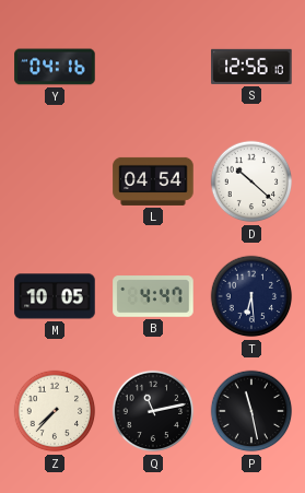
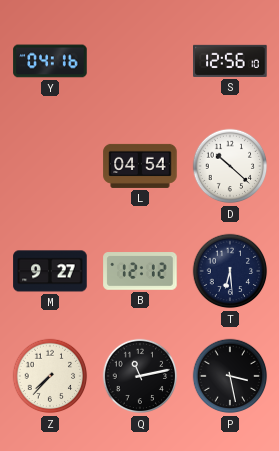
M: 10:05 -> 9:27
B: 4:47 -> 12:12
P: 11:28 -> 3:28
